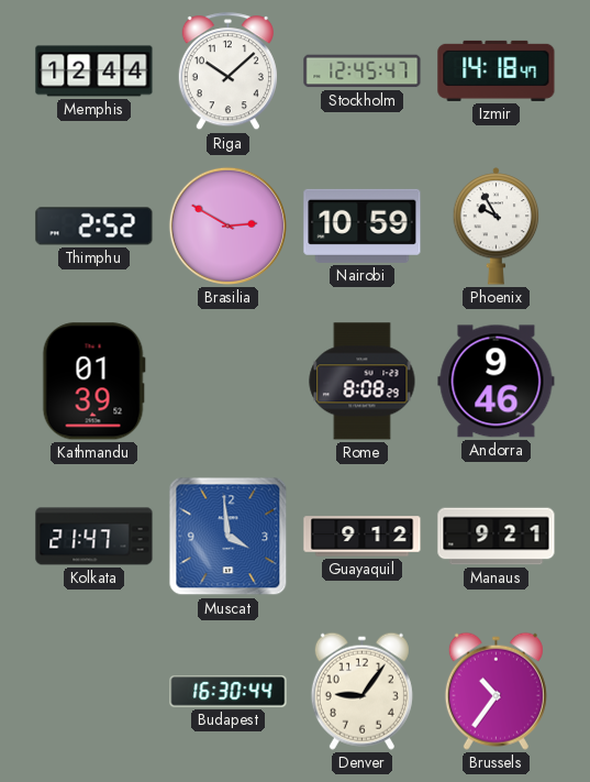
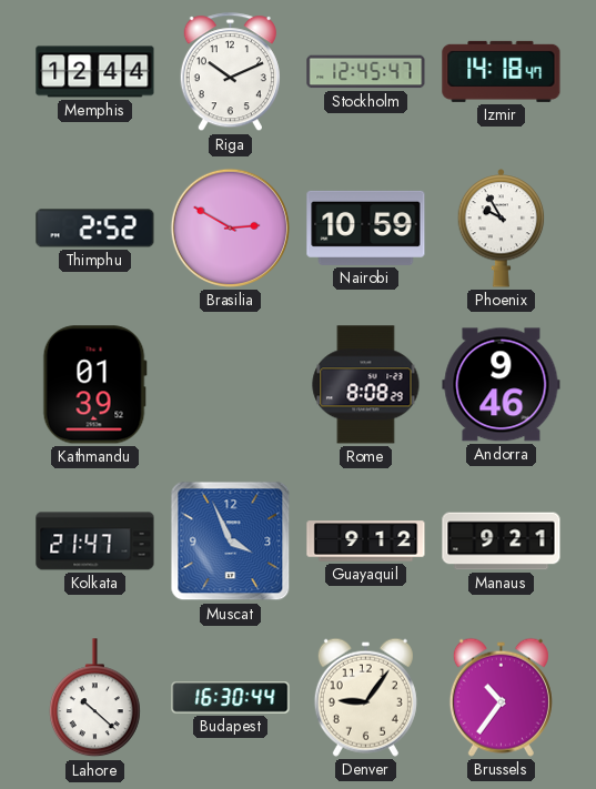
Riga: 10:08 -> 10:11
Muscat: 3:59 -> 3:56
Lahore: none -> 10:22
